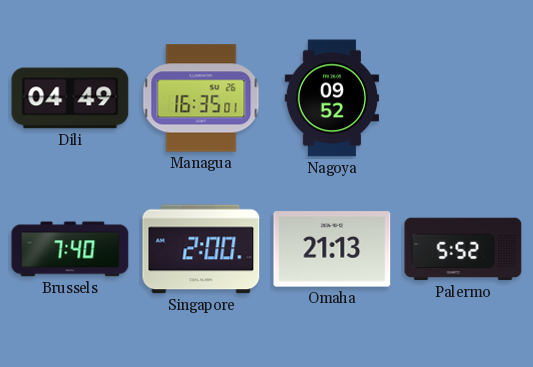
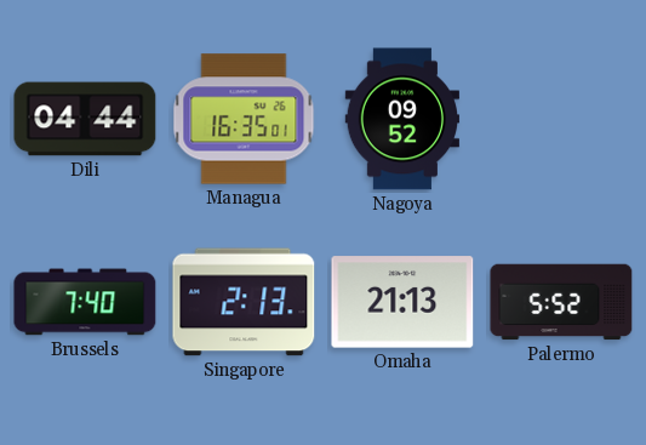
Dili: 04:49 -> 04:44
Singapore: 2:00 -> 2:13
